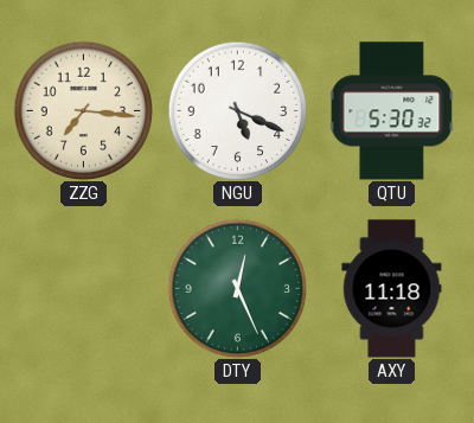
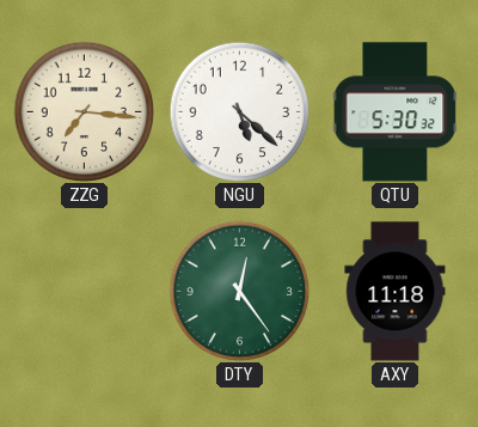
NGU: 5:19 -> 5:22
DTY: 12:26 -> 12:24
